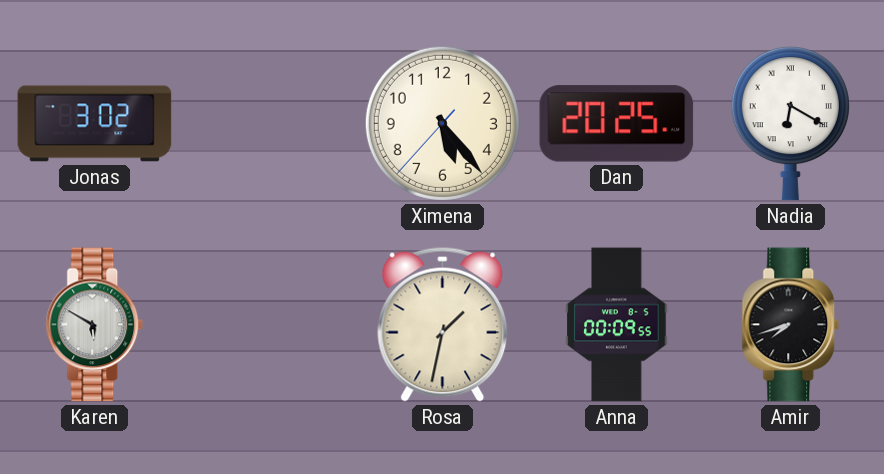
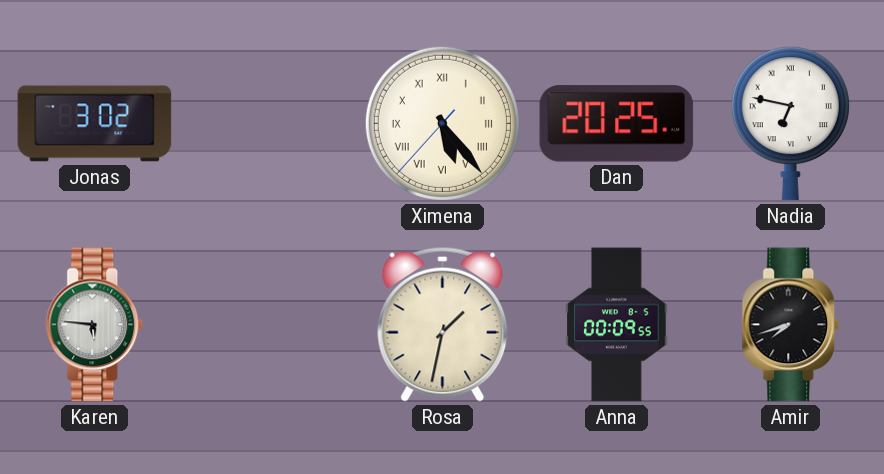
Ximena numerals: Arabic -> Roman
Nadia: 6:20 -> 6:47
Karen: 5:50 -> 5:46
